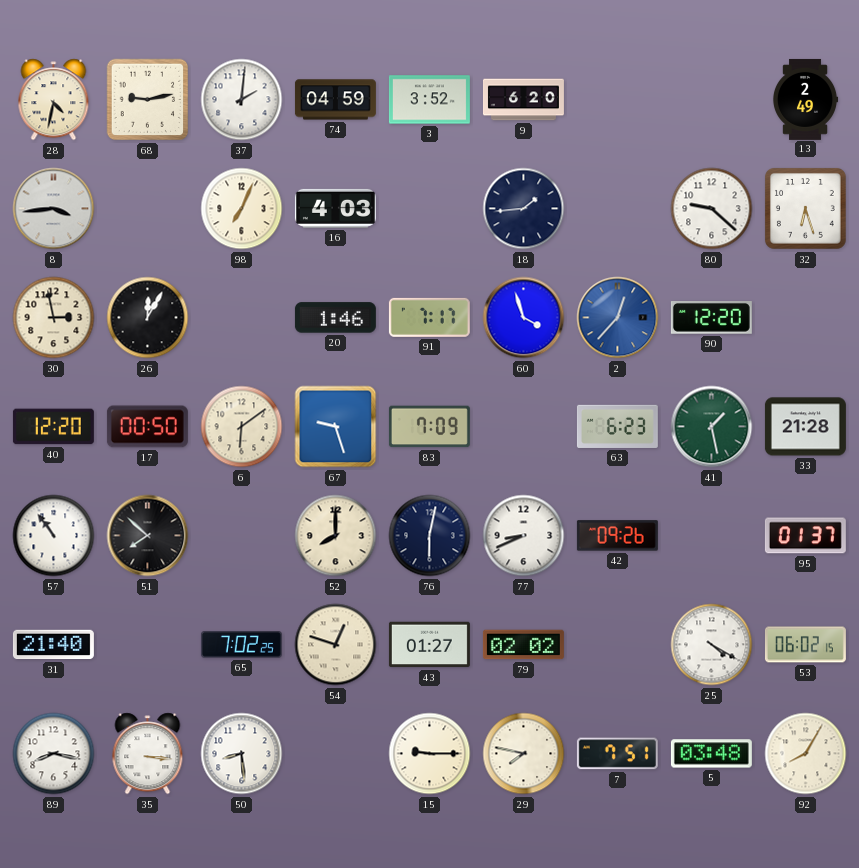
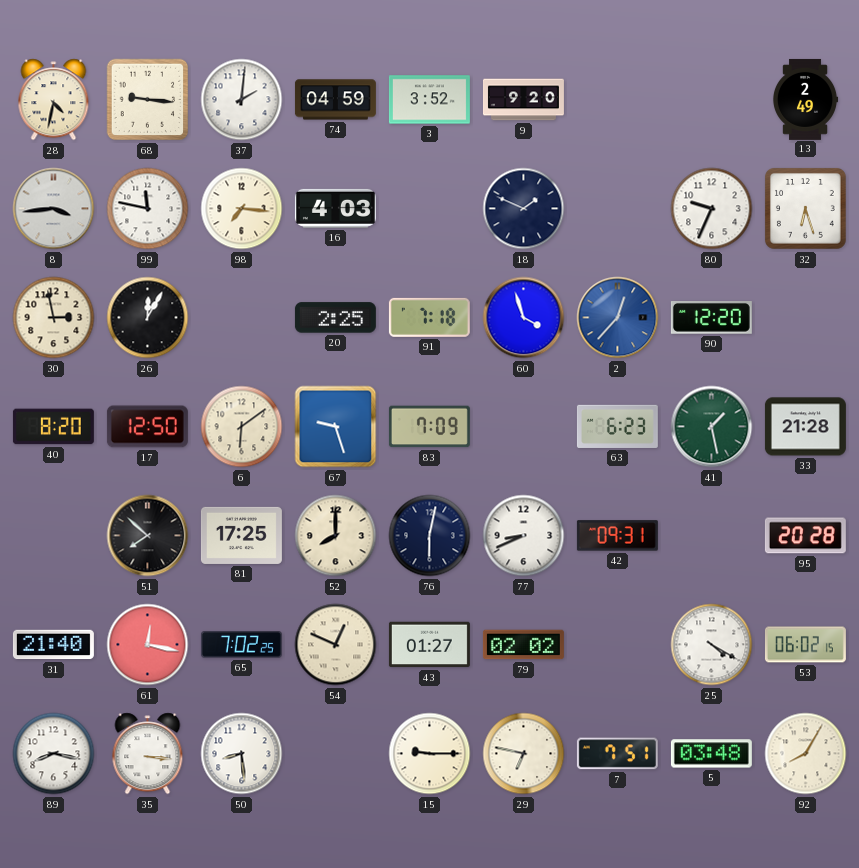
68: 9:13 -> 9:16
9: 6:20 -> 9:20
99: none -> 11:47
98: 7:04 -> 7:16
18: 1:44 -> 1:49
80: 9:22 -> 9:34
20: 1:46 -> 2:25
91: 7:17 -> 7:18
40: 12:20 -> 8:20
17: 00:50 -> 12:50
57: 10:54 -> none
81: none -> 17:25
42: 09:26 -> 09:31
95: 01:37 -> 20:28
61: none -> 12:17
54: 12:48 -> 12:49
29: 7:47 -> 6:47
